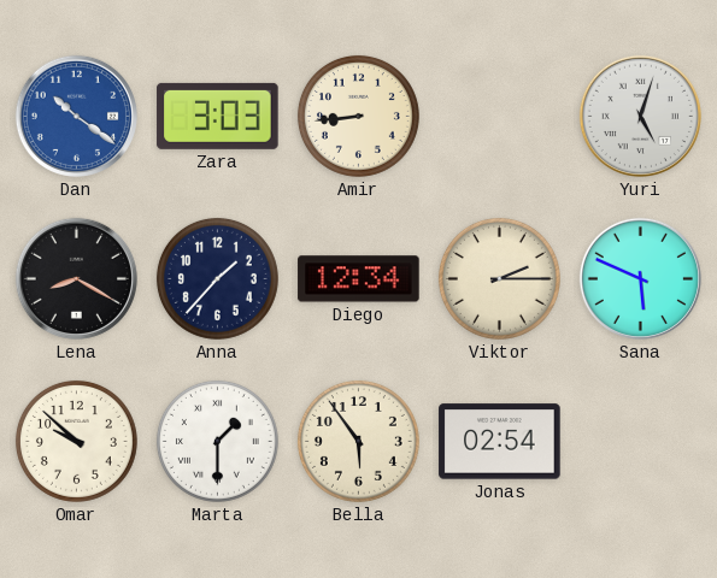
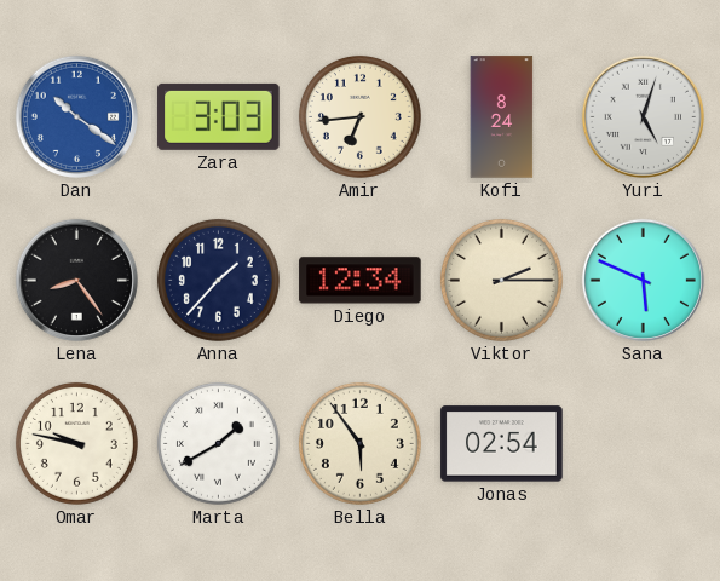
Amir: 8:44 -> 6:44
Kofi: none -> 8:24
Lena: 8:20 -> 8:24
Omar: 9:52 -> 9:47
Marta: 1:30 -> 1:40
